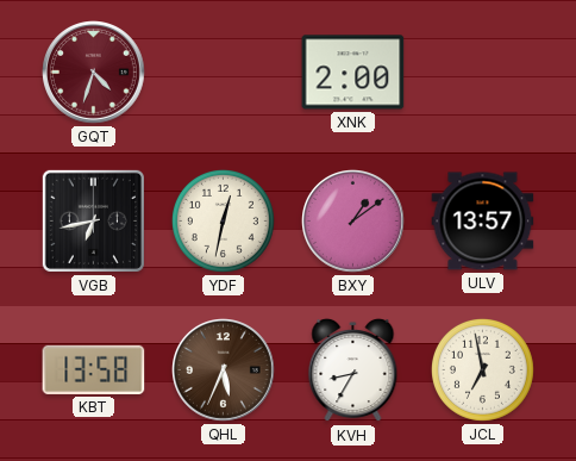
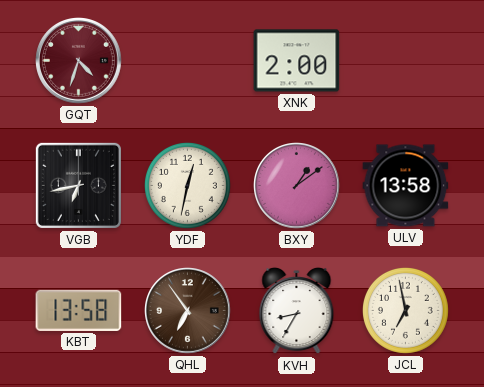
ULV: 13:57 -> 13:58
QHL: 5:34 -> 6:54
